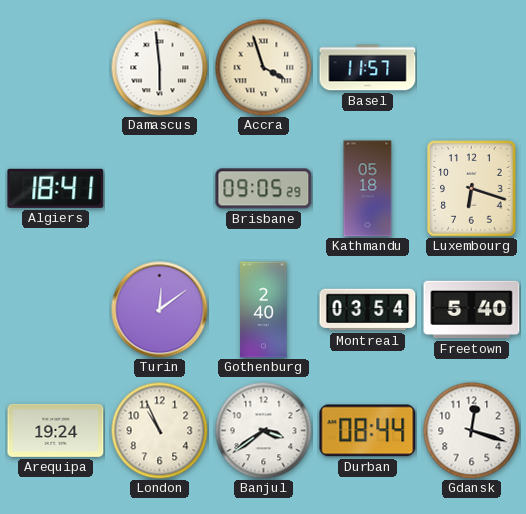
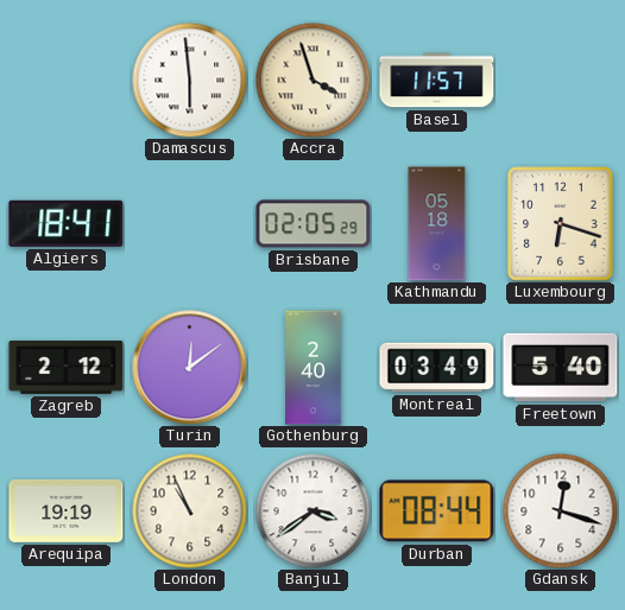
Brisbane: 09:05 -> 02:05
Zagreb: none -> 2:12
Montreal: 03:54 -> 03:49
Arequipa: 19:24 -> 19:19
